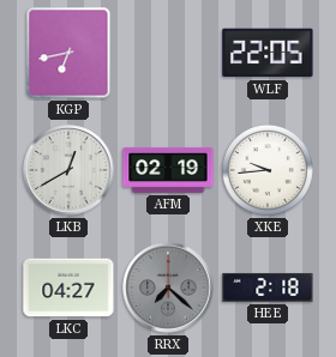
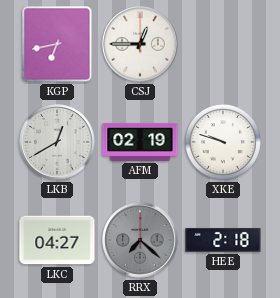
CSJ: none -> 12:45
WLF: 22:05 -> none
XKE: 9:44 -> 9:48
